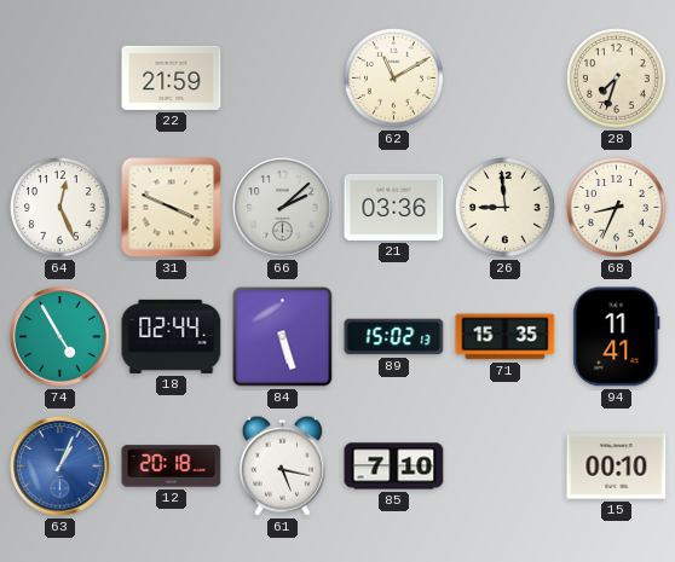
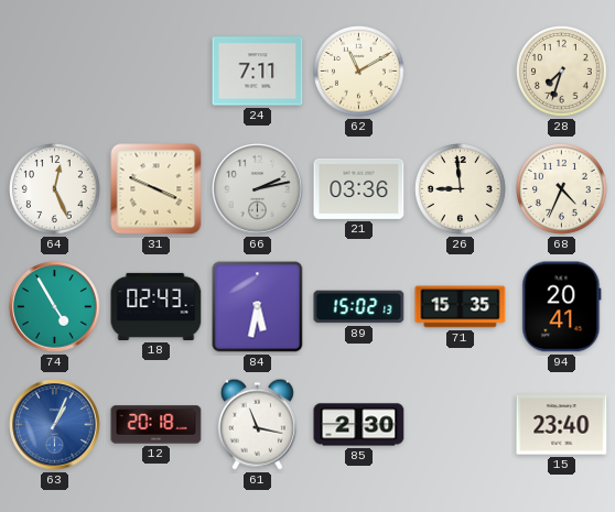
22: 21:59 -> none
24: none -> 7:11
66: 2:08 -> 2:13
68: 8:34 -> 4:34
18: 02:44 -> 02:43
84: 5:27 -> 5:32
94: 11:41 -> 20:41
61: 5:17 -> 11:17
85: 7:10 -> 2:30
15: 00:10 -> 23:40
